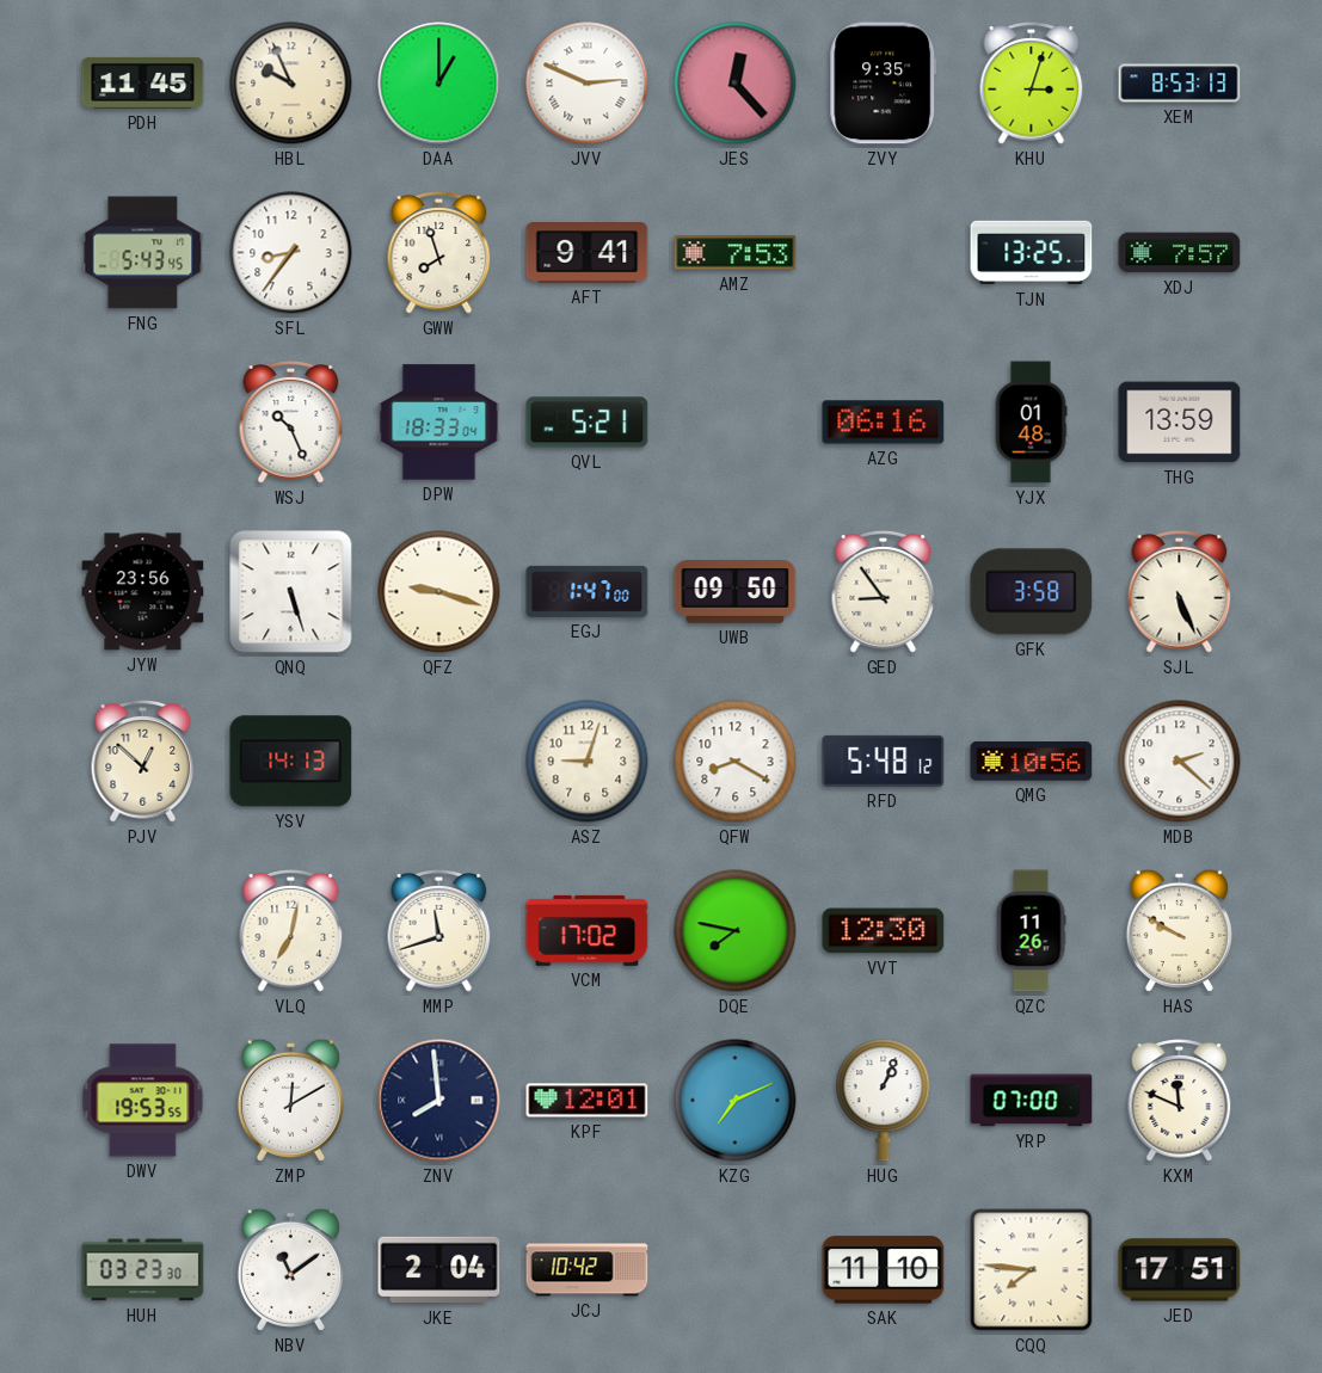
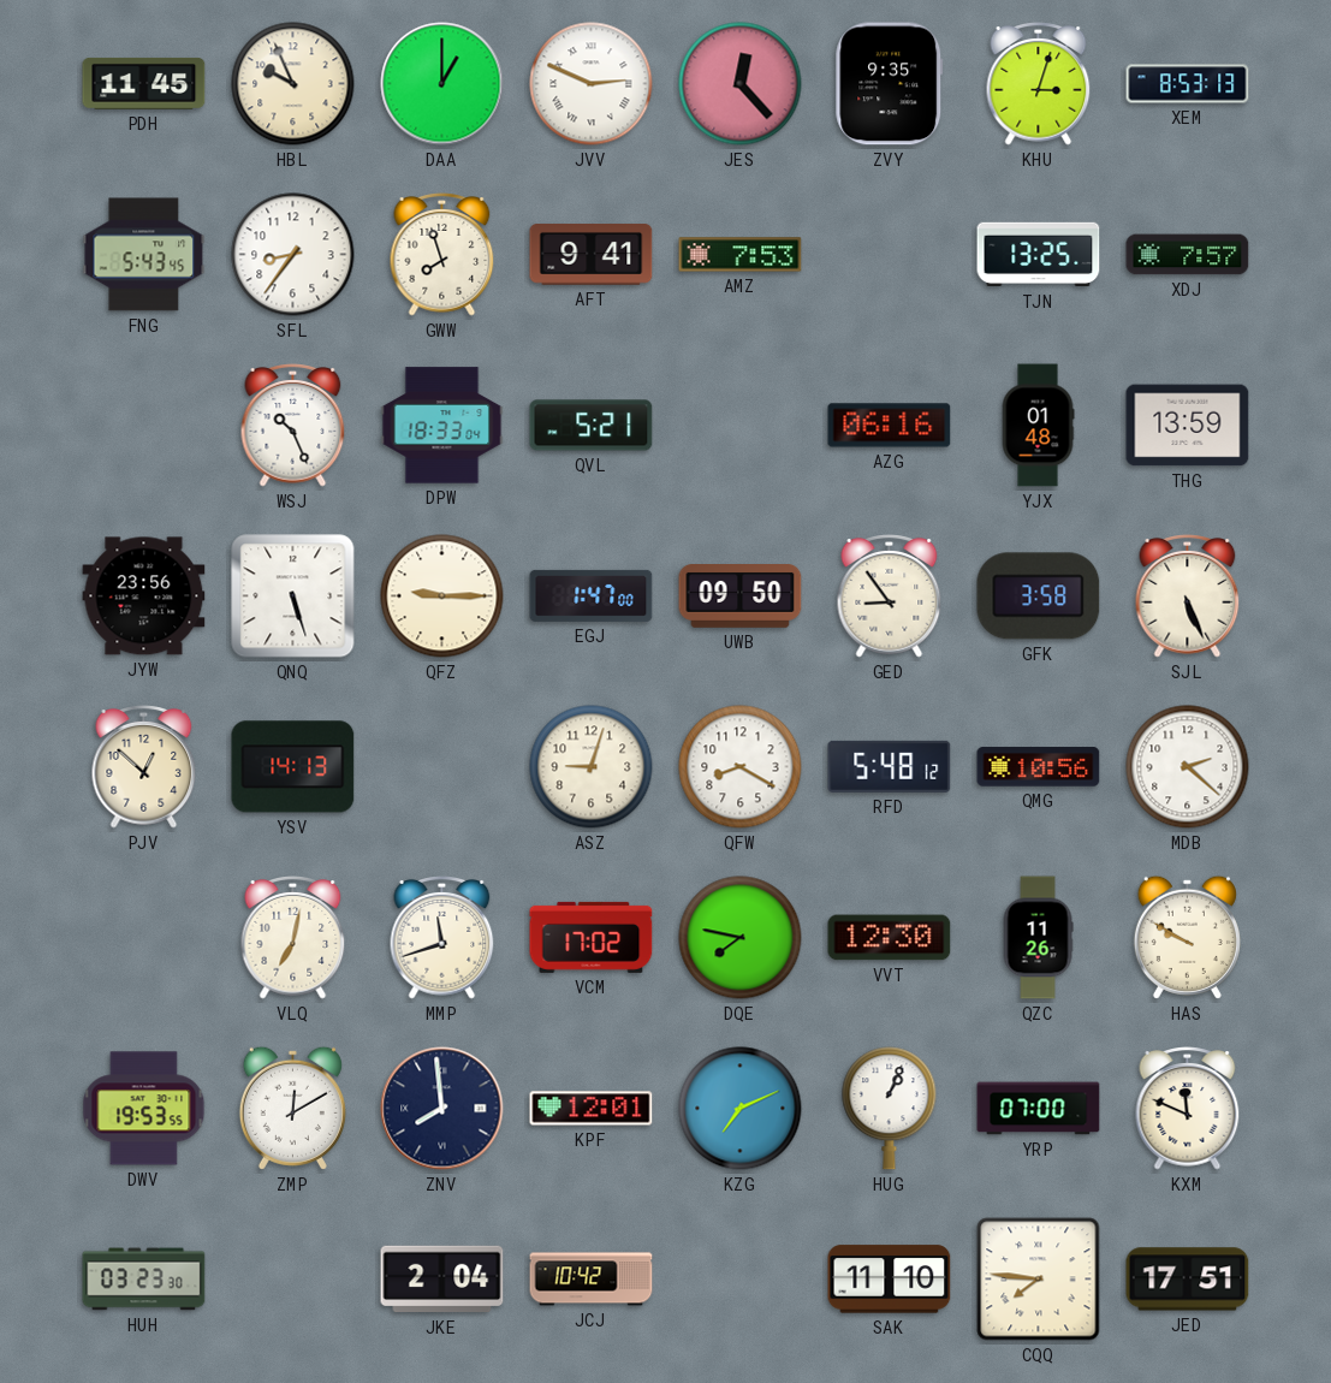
QFZ: 9:18 -> 9:15
NBV: 11:09 -> none
